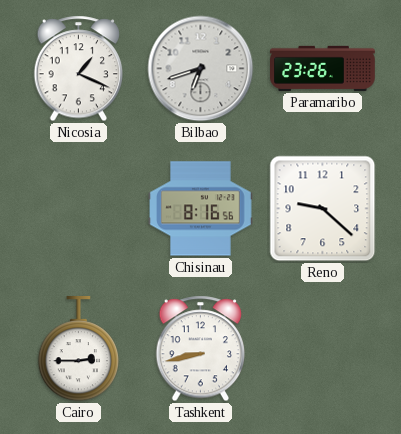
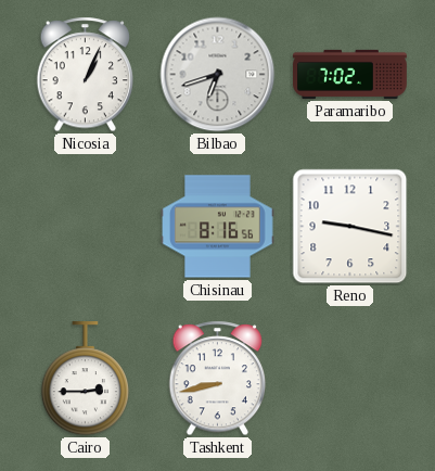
Nicosia: 1:19 -> 1:04
Paramaribo: 23:26 -> 7:02
Reno: 9:22 -> 9:17
